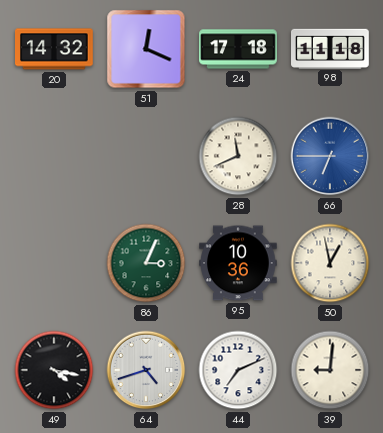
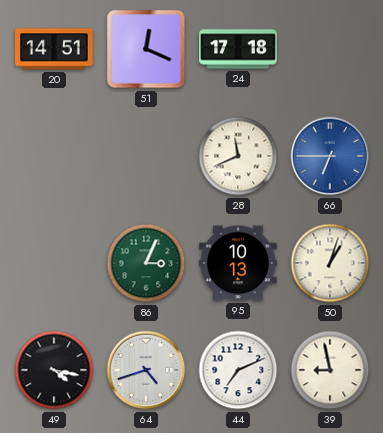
20: 14:32 -> 14:51
98: 11:18 -> none
95: 10:36 -> 10:13
50: 12:58 -> 1:03
39: 9:01 -> 8:58
